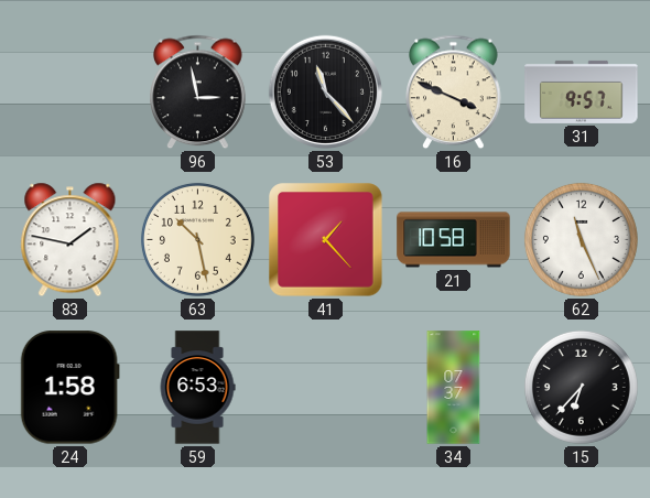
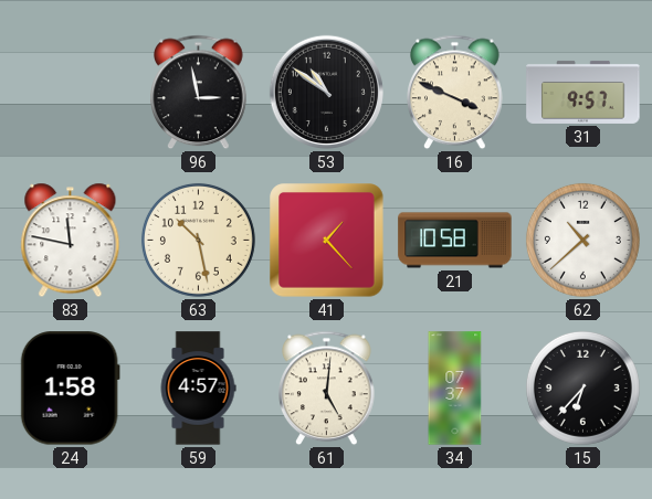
53: 11:23 -> 10:51
83: 1:47 -> 11:47
62: 11:26 -> 10:38
59: 6:53 -> 4:57
61: none -> 5:01
